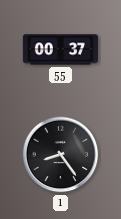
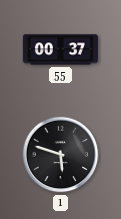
1: 8:24 -> 5:48
